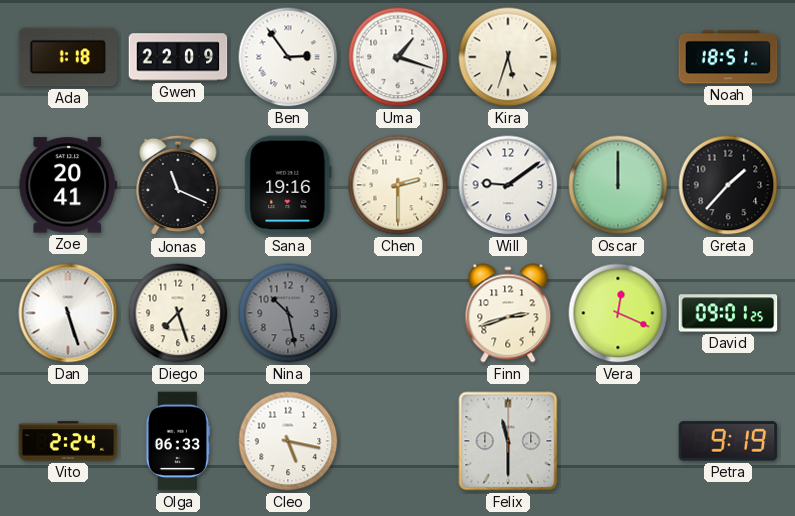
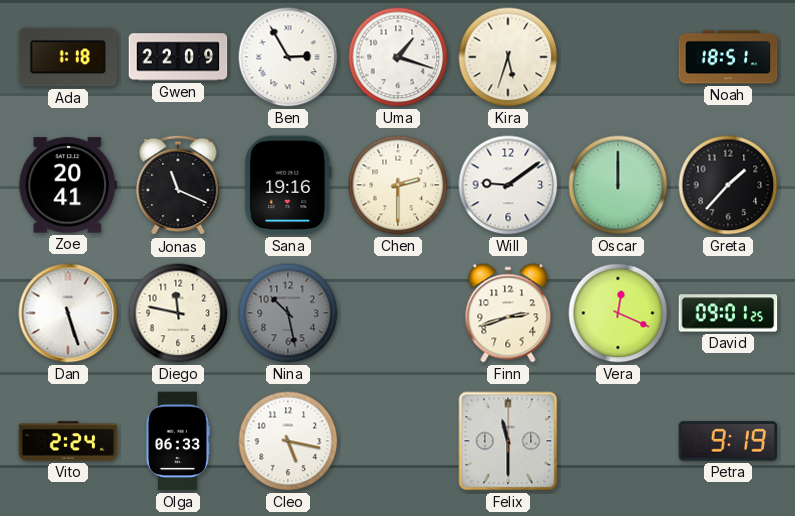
Ben: 2:54 -> 2:55
Diego: 7:27 -> 11:47
